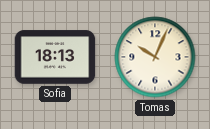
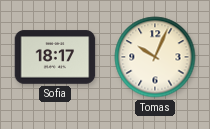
Sofia: 18:13 -> 18:17
